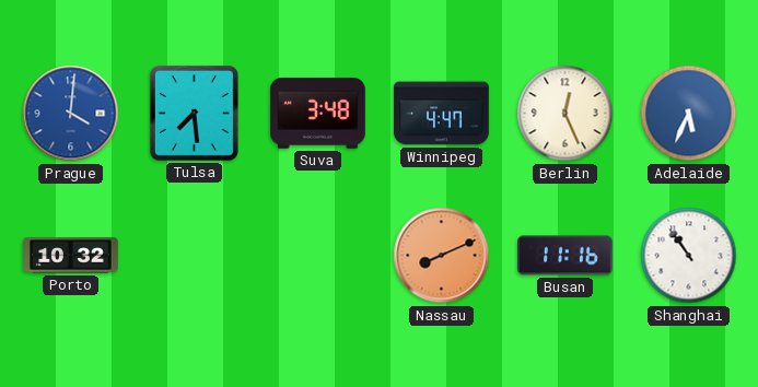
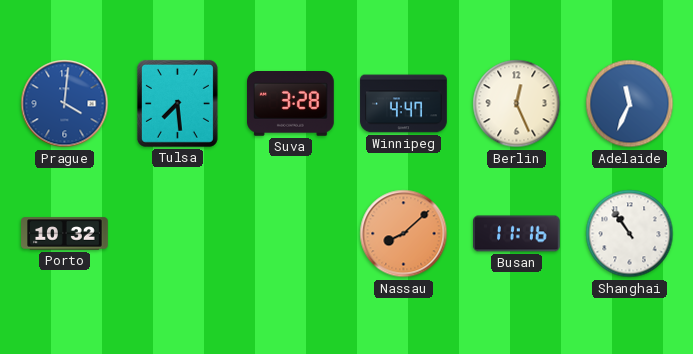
Suva: 3:48 -> 3:28
Adelaide: 5:34 -> 11:34
Nassau: 8:11 -> 8:08
